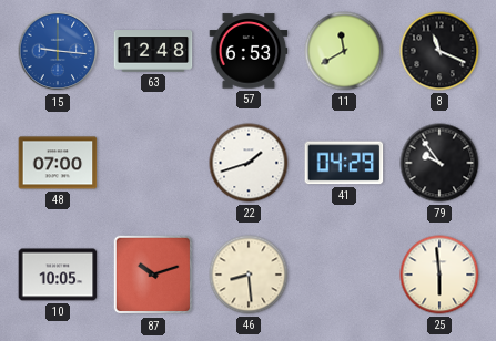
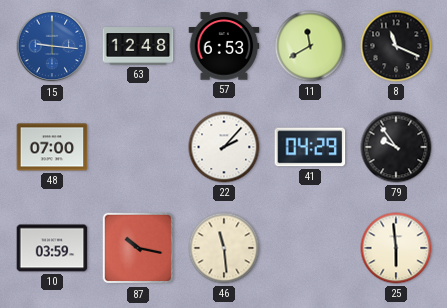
22: 1:42 -> 2:07
10: 10:05 -> 03:59
87: 10:12 -> 10:17
46: 8:29 -> 11:29
